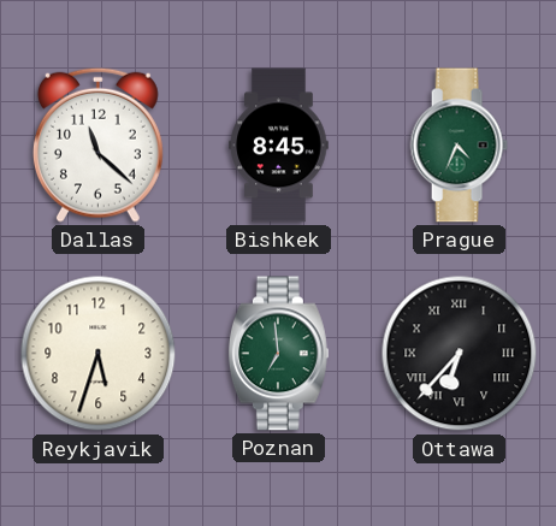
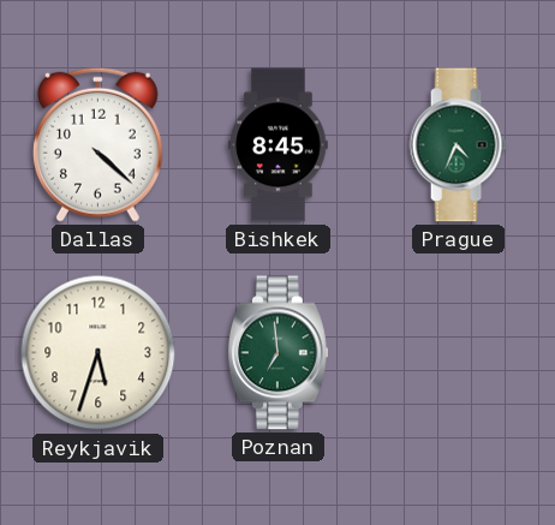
Dallas: 11:22 -> 4:22
Ottawa: 6:37 -> none
